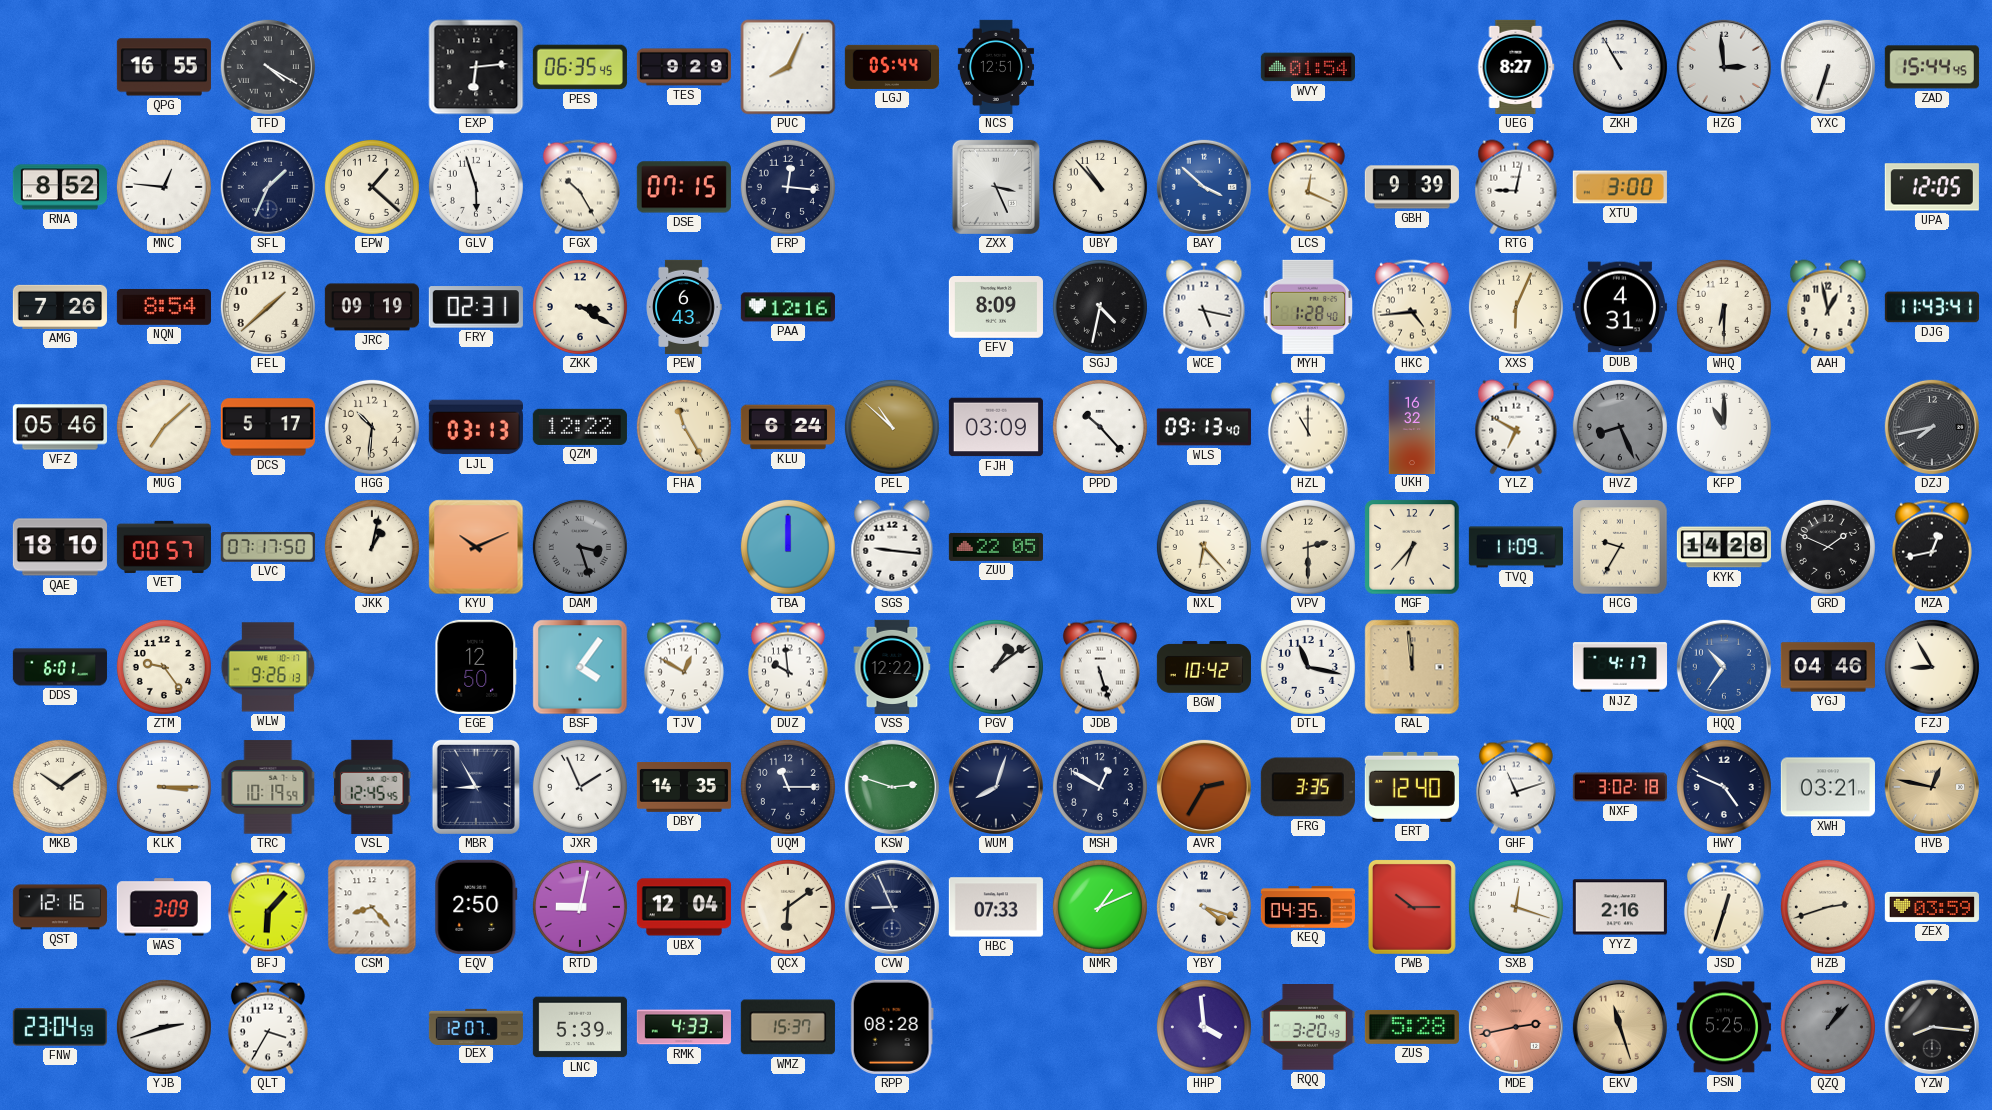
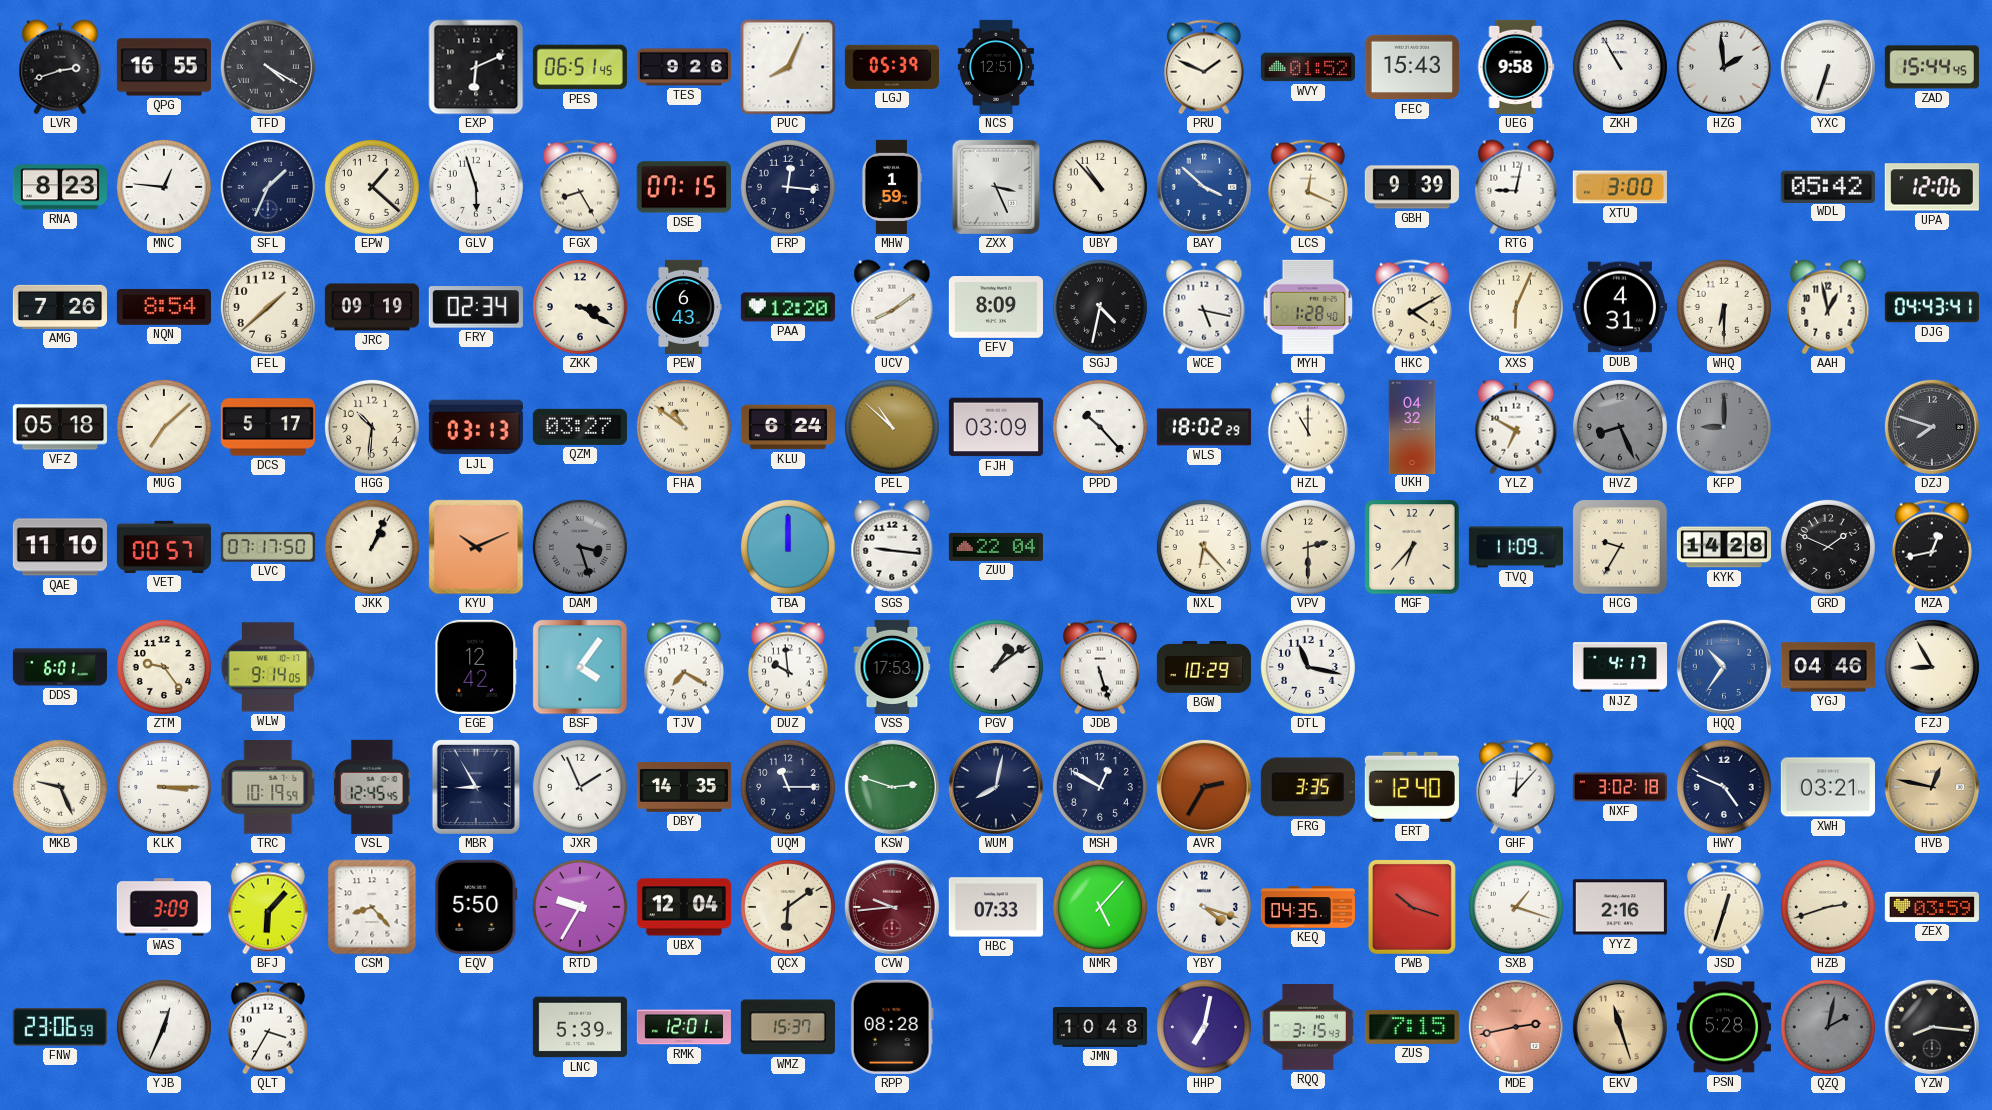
LVR: none -> 2:42
EXP: 6:14 -> 6:11
PES: 06:35 -> 06:51
TES: 9:29 -> 9:26
LGJ: 05:44 -> 05:39
PRU: none -> 1:49
WVY: 01:54 -> 01:52
FEC: none -> 15:43
UEG: 8:27 -> 9:58
HZG: 2:59 -> 1:59
RNA: 8:52 -> 8:23
FGX: 10:25 -> 8:25
MHW: none -> 1:59
WDL: none -> 05:42
UPA: 12:05 -> 12:06
FRY: 02:31 -> 02:34
PAA: 12:16 -> 12:20
UCV: none -> 8:09
HKC: 4:44 -> 4:10
DJG: 11:43 -> 04:43
VFZ: 05:46 -> 05:18
QZM: 12:22 -> 03:27
FHA: 11:25 -> 10:51
WLS: 09:13 -> 18:02
UKH: 16:32 -> 04:32
KFP: 11:00 -> 9:00
KFP dial: white -> grey
DZJ: 7:43 -> 7:48
QAE: 18:10 -> 11:10
JKK: 1:02 -> 1:04
ZUU: 22:05 -> 22:04
WLW: 9:26 -> 9:14
EGE: 12:50 -> 12:42
TJV: 12:50 -> 7:20
VSS: 12:22 -> 17:53
BGW: 10:42 -> 10:29
RAL: 11:59 -> none
MKB: 10:09 -> 9:26
WUM: 8:03 -> 8:02
GHF: 11:12 -> 12:07
QST: 12:16 -> none
EQV: 2:50 -> 5:50
RTD: 9:02 -> 9:35
CVW: 8:56 -> 9:44
CVW dial: navy -> burgundy
NMR: 1:11 -> 5:07
PWB: 10:15 -> 10:18
SXB: 12:18 -> 1:18
FNW: 23:04 -> 23:06
YJB: 2:42 -> 12:34
DEX: 12:07 -> none
RMK: 4:33 -> 12:01
JMN: none -> 10:48
HHP: 3:59 -> 7:02
RQQ: 3:20 -> 3:15
ZUS: 5:28 -> 7:15
PSN: 5:25 -> 5:28
QZQ: 1:07 -> 2:02
